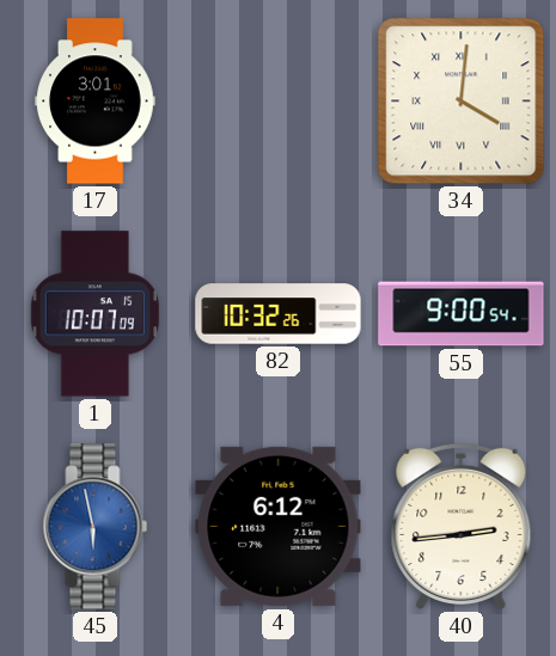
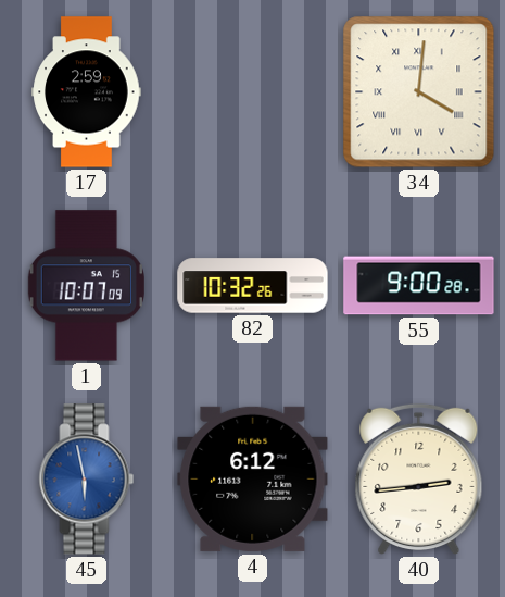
17: 3:01 -> 2:59
55: 9:00:54 -> 9:00:28
